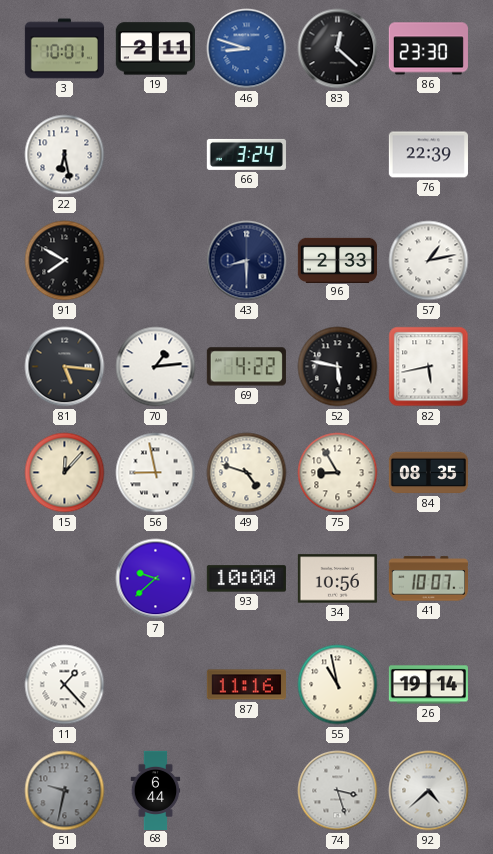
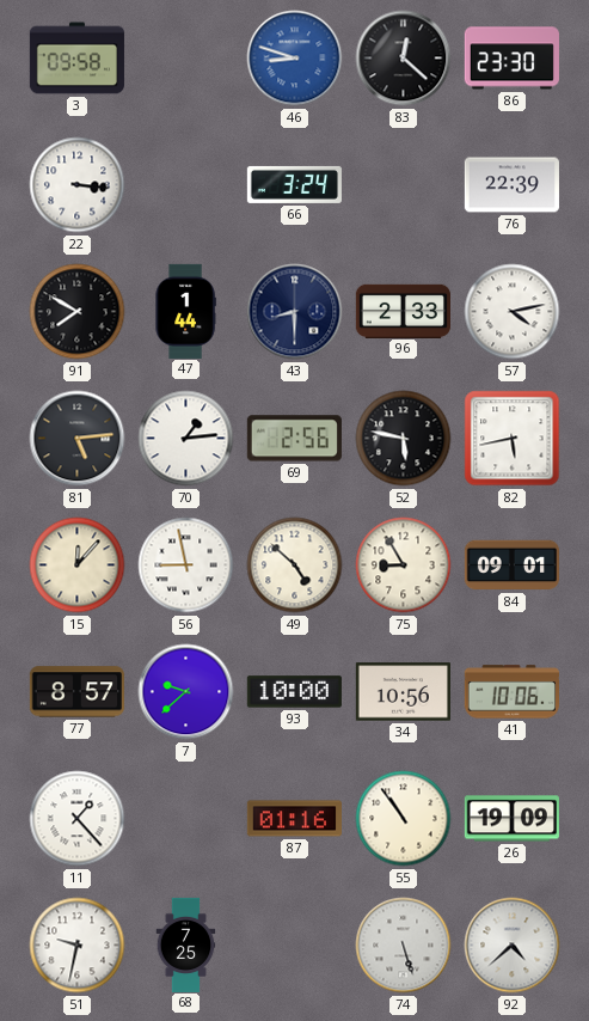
3: 10:01 -> 09:58
19: 2:11 -> none
22: 6:28 -> 3:16
47: none -> 1:44
57: 1:13 -> 4:13
81: 5:16 -> 5:14
69: 4:22 -> 2:56
49: 4:48 -> 4:52
84: 08:35 -> 09:01
77: none -> 8:57
41: 10:07 -> 10:06
87: 11:16 -> 01:16
55: 10:58 -> 10:54
26: 19:14 -> 19:09
51 dial: grey -> white
68: 6:44 -> 7:25
74: 3:27 -> 5:27
